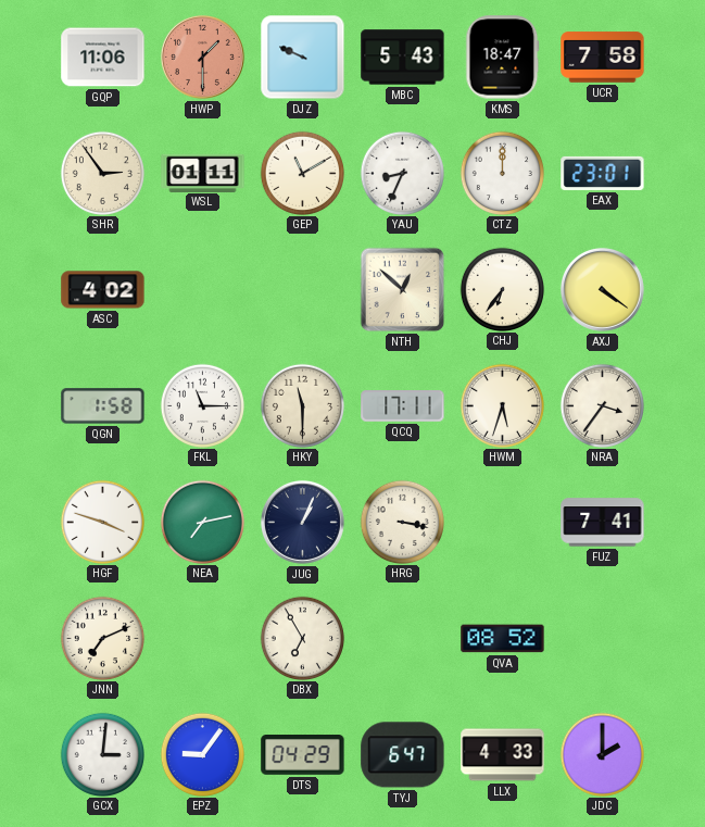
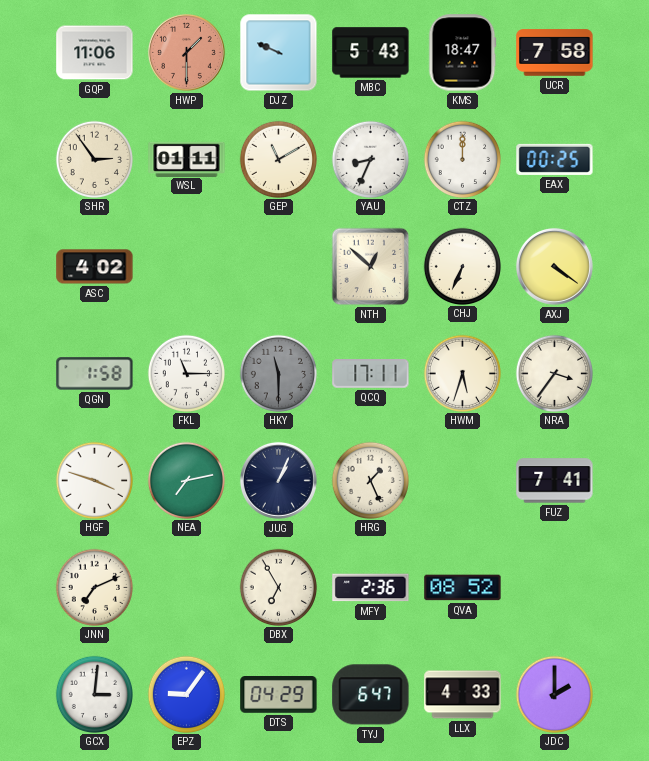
EAX: 23:01 -> 00:25
CHJ: 6:36 -> 6:34
HKY dial: cream -> grey
HRG: 3:17 -> 1:26
MFY: none -> 2:36
